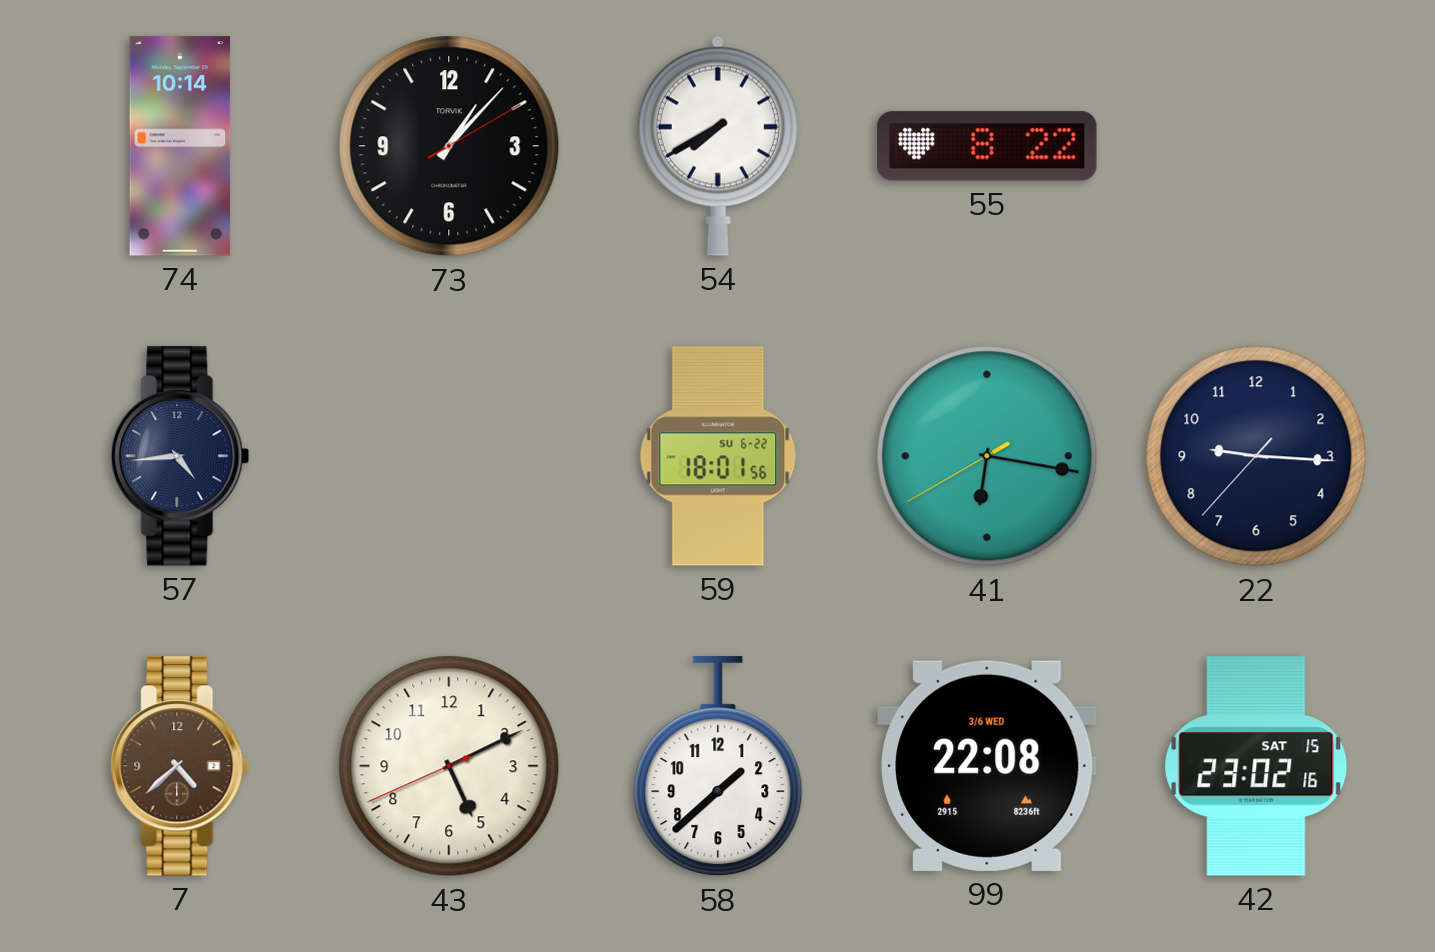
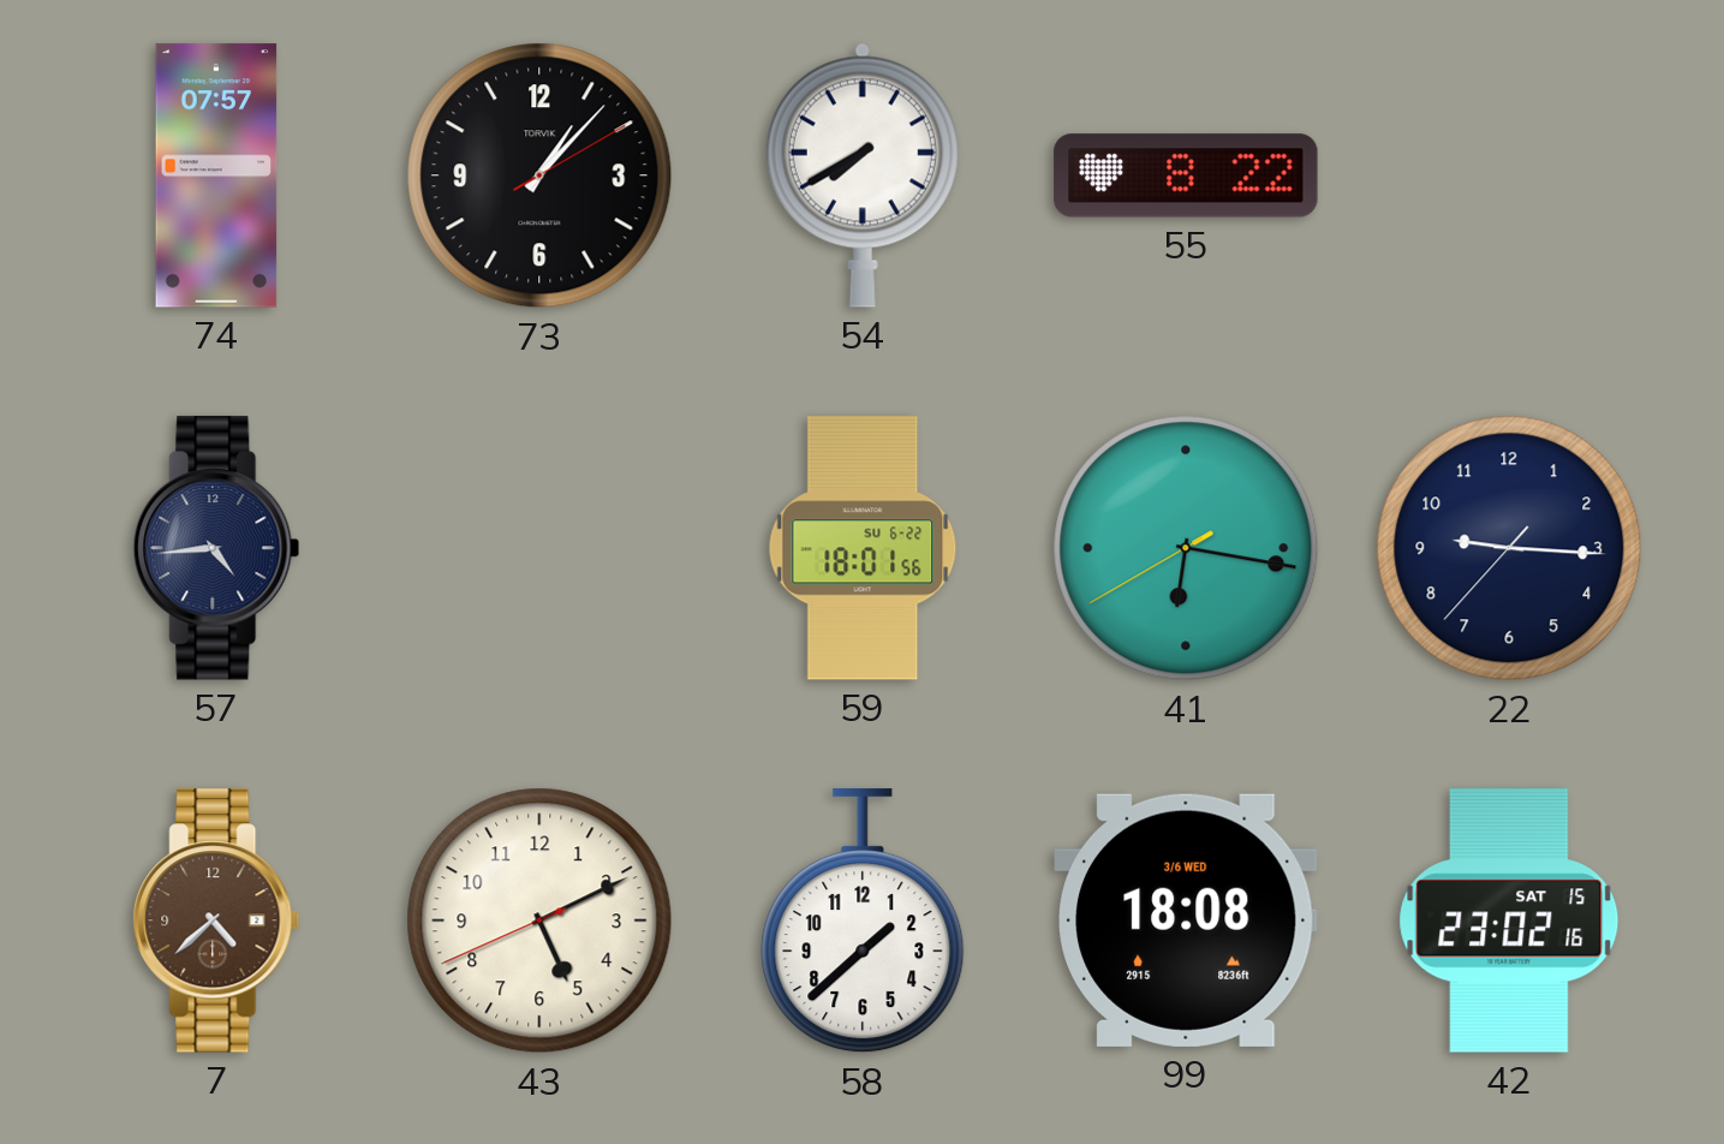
74: 10:14 -> 07:57
99: 22:08 -> 18:08
